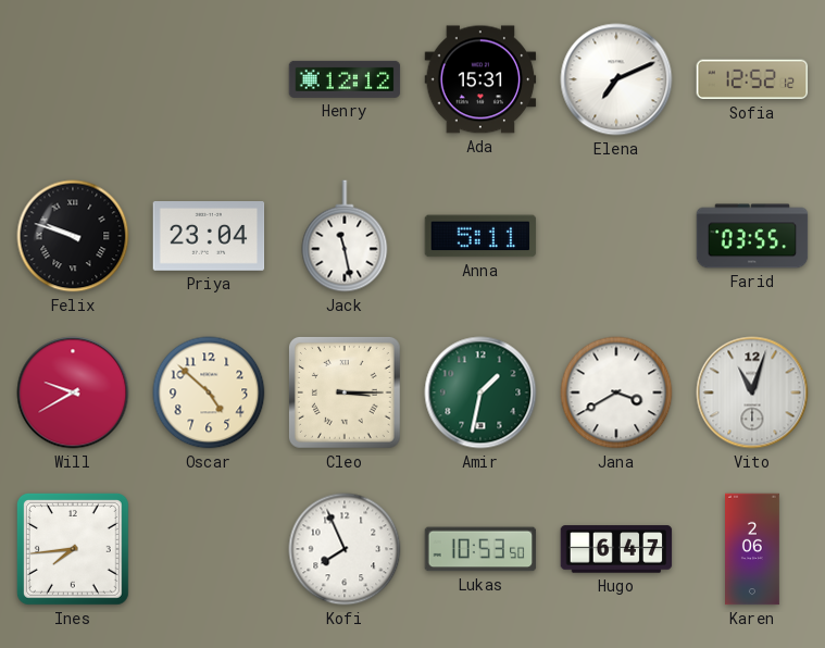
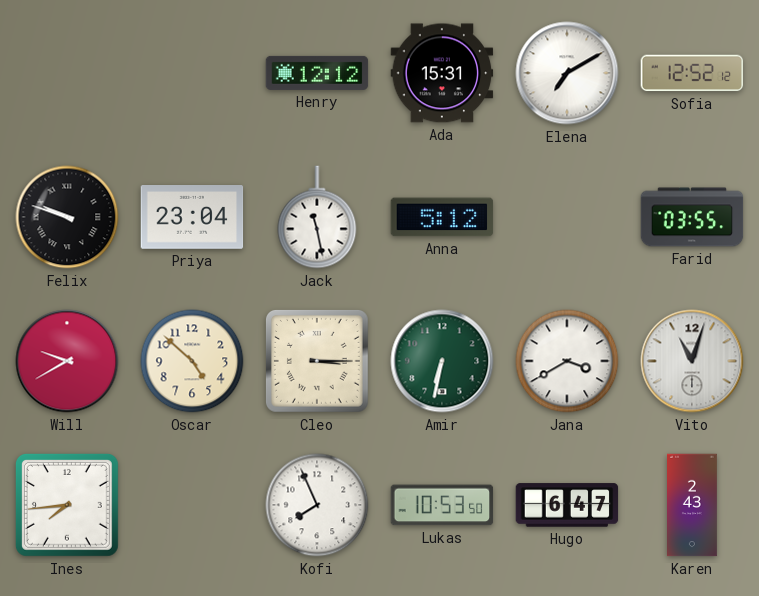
Elena: 7:11 -> 7:10
Anna: 5:11 -> 5:12
Amir: 1:32 -> 6:32
Karen: 2:06 -> 2:43
